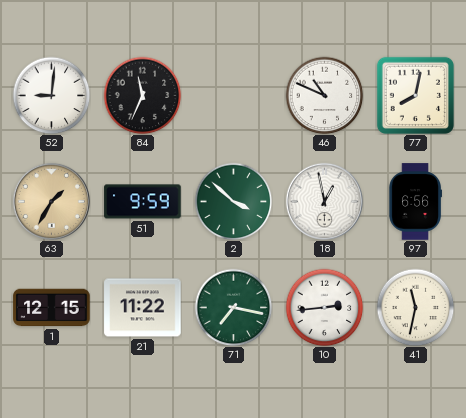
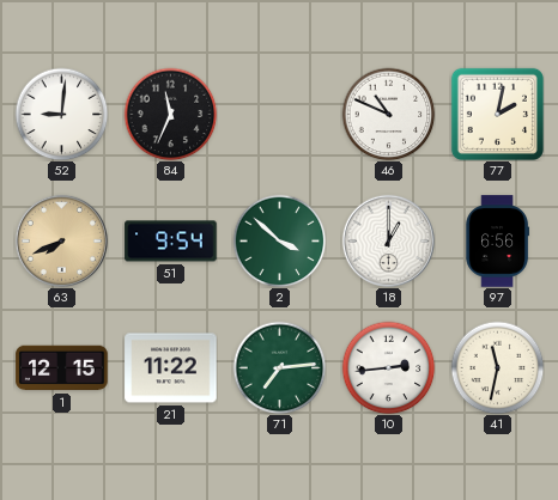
77: 8:02 -> 2:02
63: 1:35 -> 7:41
51: 9:59 -> 9:54
18: 12:58 -> 1:00
71: 7:17 -> 7:14
